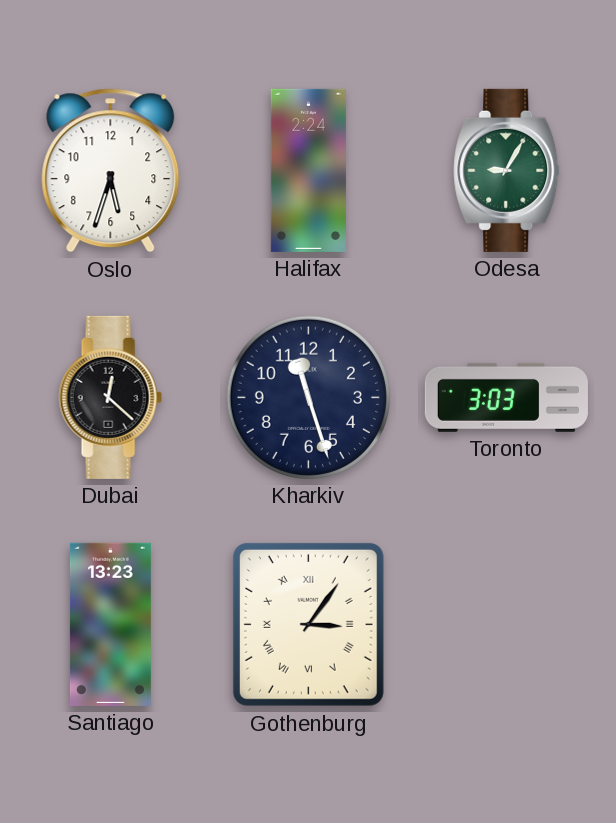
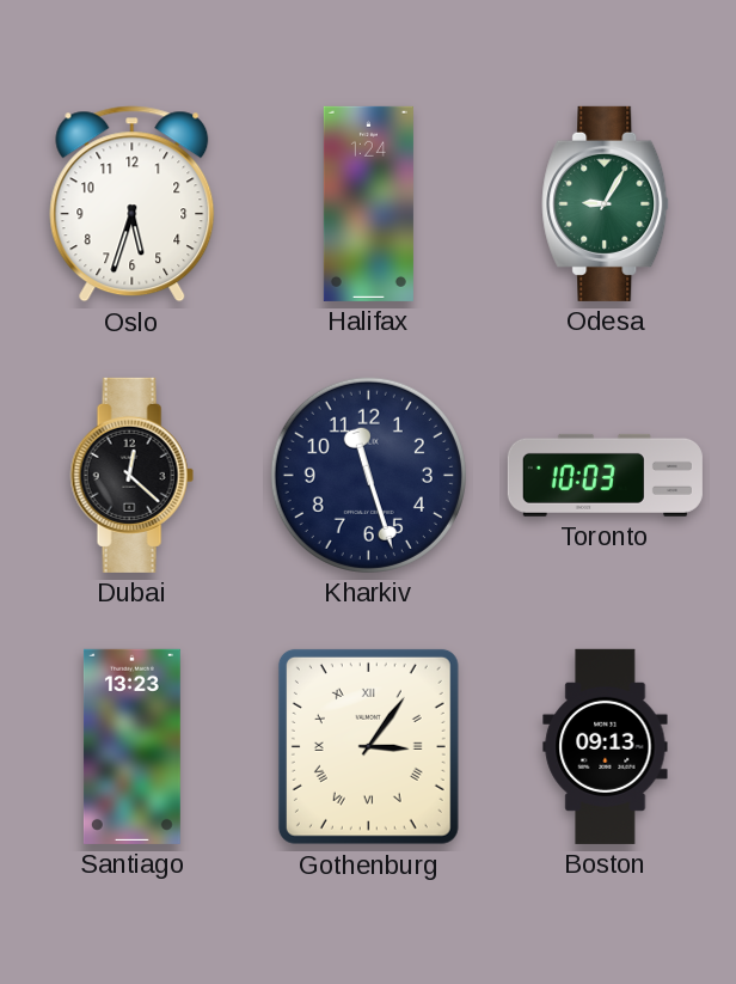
Halifax: 2:24 -> 1:24
Toronto: 3:03 -> 10:03
Boston: none -> 09:13
